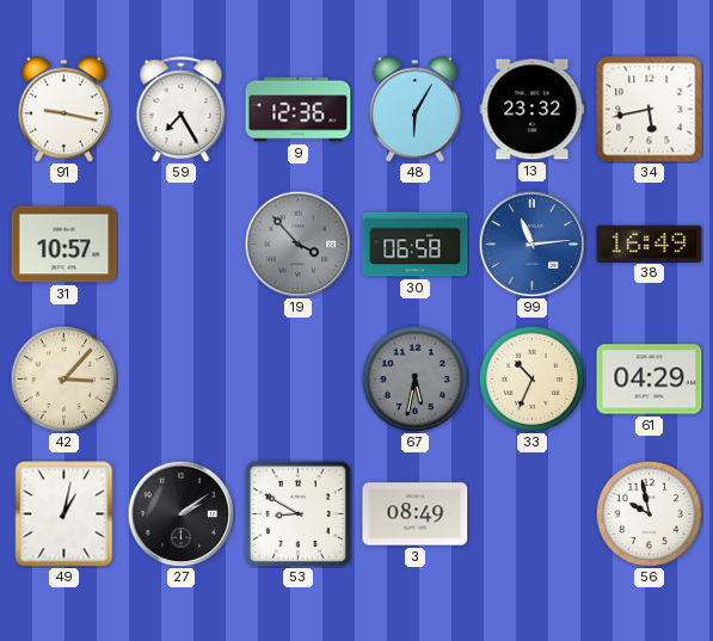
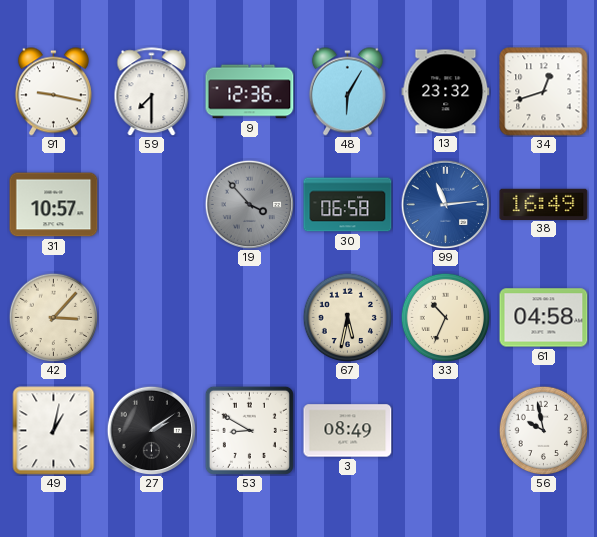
59: 7:25 -> 7:30
34: 5:43 -> 12:42
67 dial: grey -> cream
61: 04:29 -> 04:58
